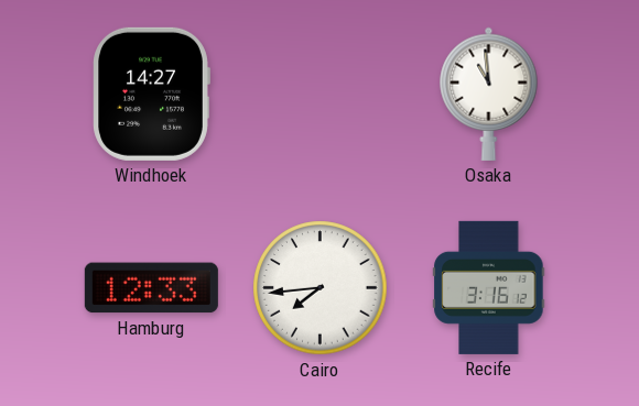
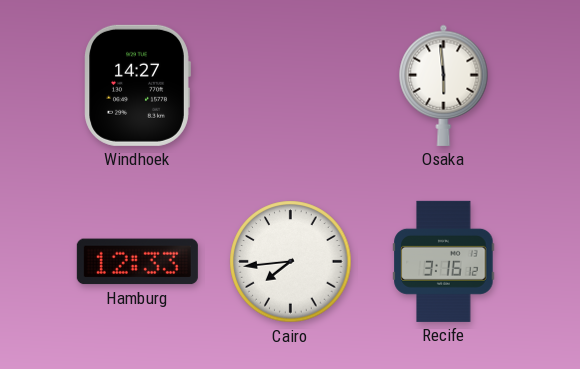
Osaka: 10:59 -> 5:59
